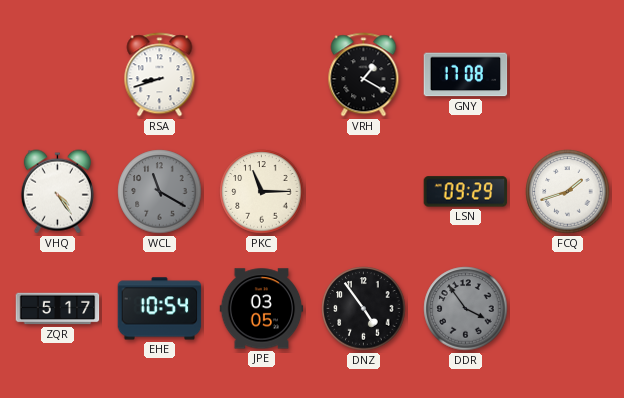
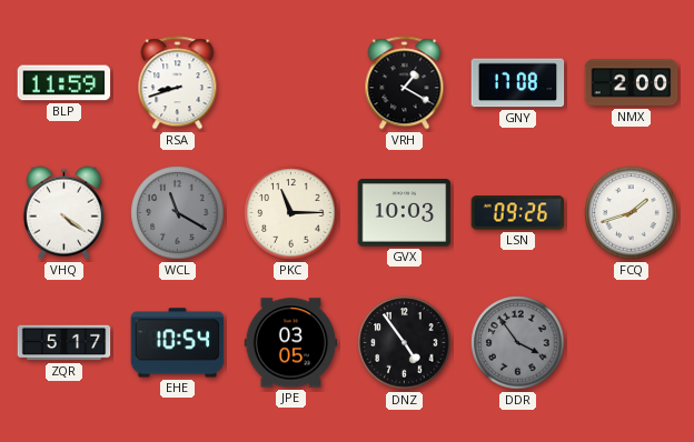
BLP: none -> 11:59
NMX: none -> 2:00
VHQ: 4:24 -> 4:21
GVX: none -> 10:03
LSN: 09:29 -> 09:26
